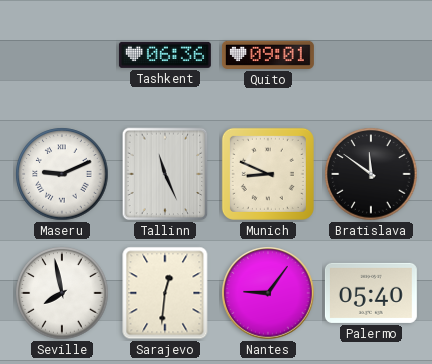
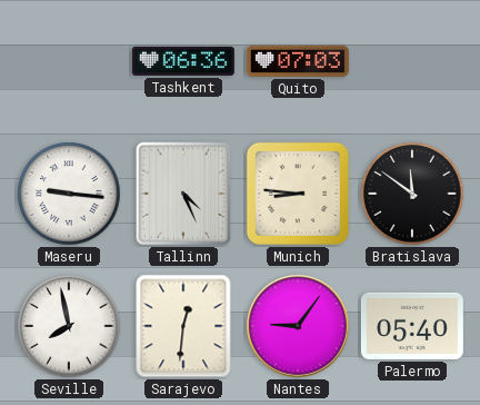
Quito: 09:01 -> 07:03
Maseru: 9:11 -> 9:16
Tallinn: 11:26 -> 4:26
Munich: 8:49 -> 8:46
